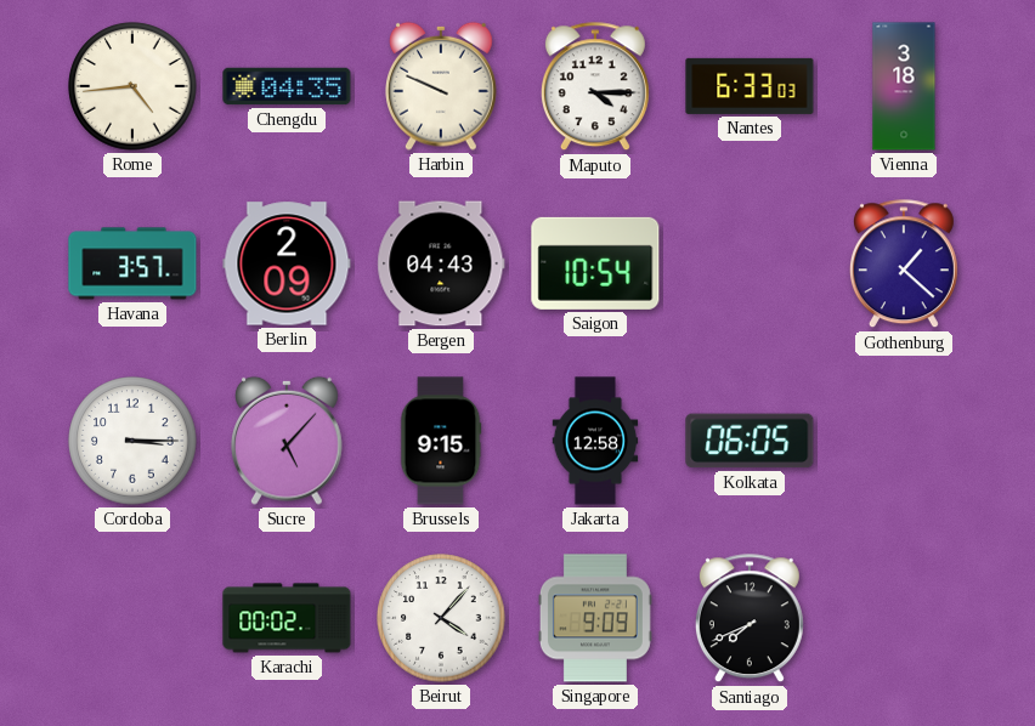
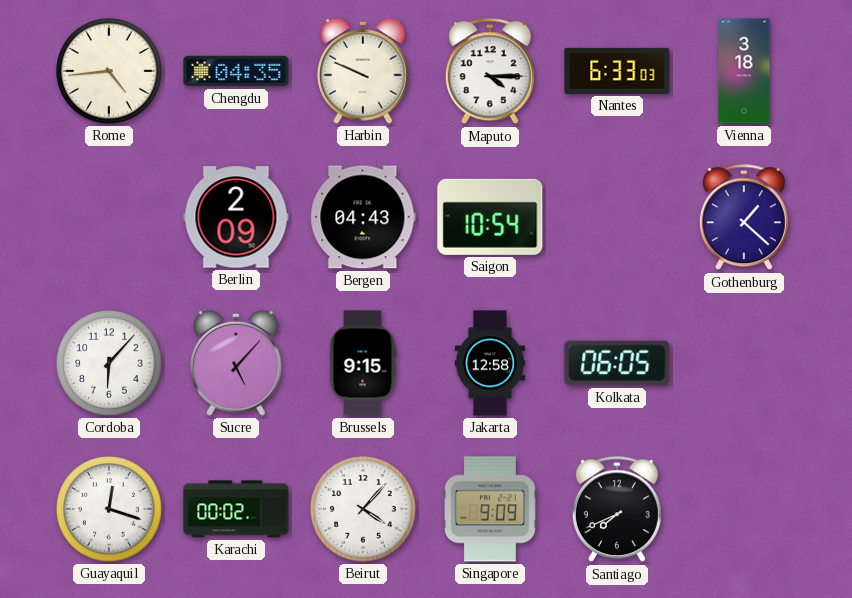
Havana: 3:57 -> none
Cordoba: 3:15 -> 6:07
Guayaquil: none -> 12:18
